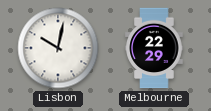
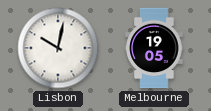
Melbourne: 22:29 -> 19:05
